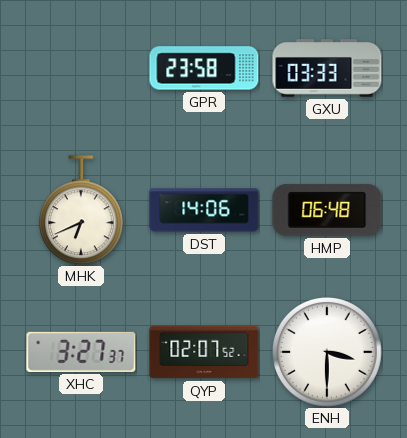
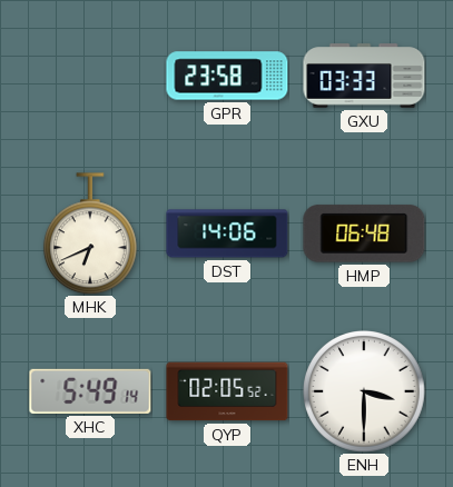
XHC: 3:27 -> 5:49
QYP: 02:07 -> 02:05
